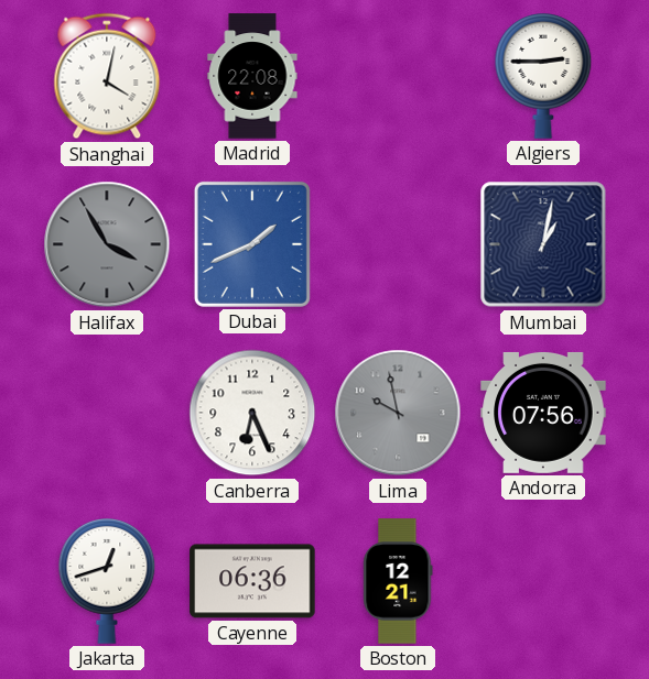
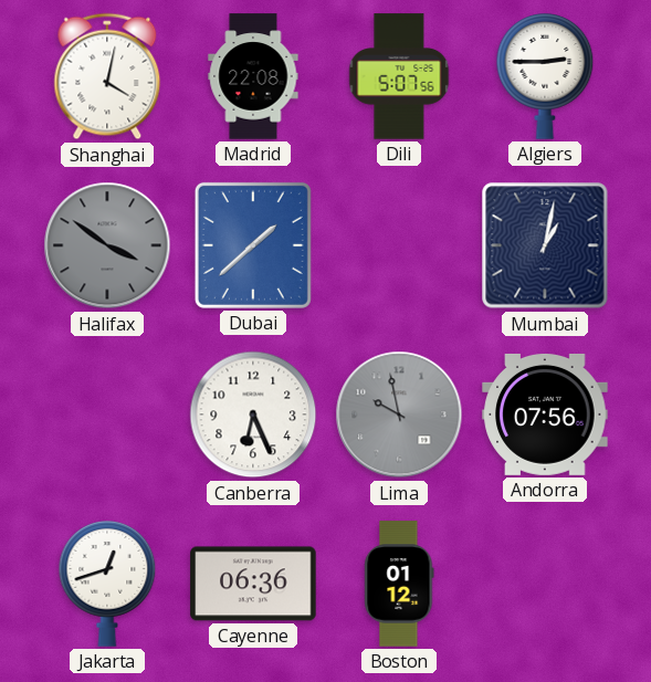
Dili: none -> 5:07
Halifax: 3:55 -> 3:51
Dubai: 1:41 -> 1:38
Boston: 12:21 -> 01:12
